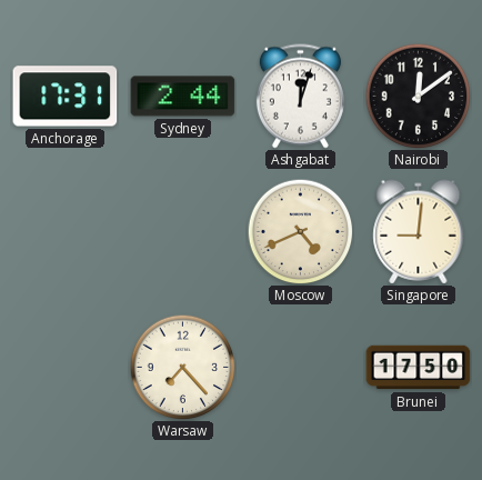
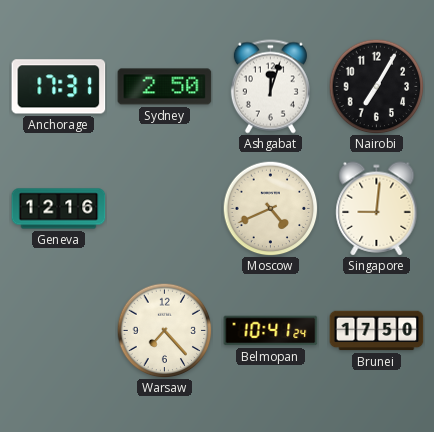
Sydney: 2:44 -> 2:50
Nairobi: 12:09 -> 7:05
Geneva: none -> 12:16
Belmopan: none -> 10:41
